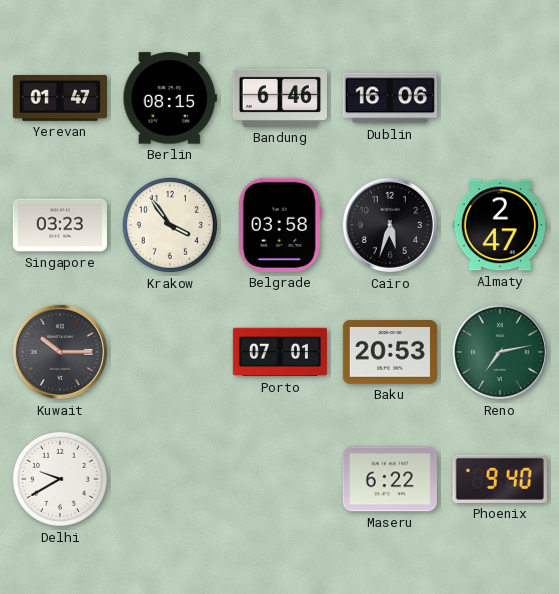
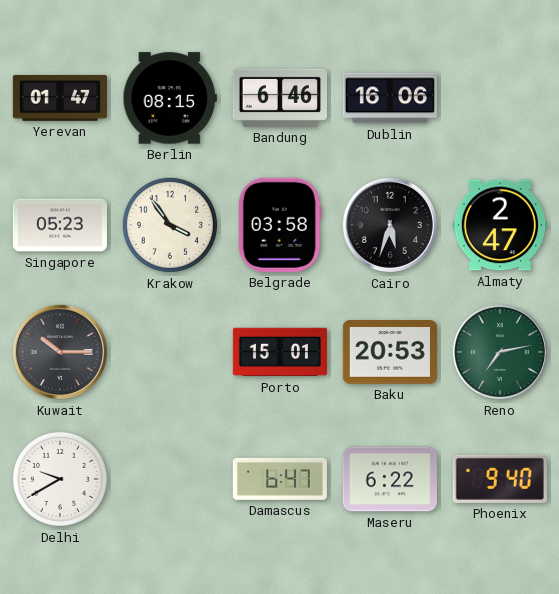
Singapore: 03:23 -> 05:23
Porto: 07:01 -> 15:01
Damascus: none -> 6:47
